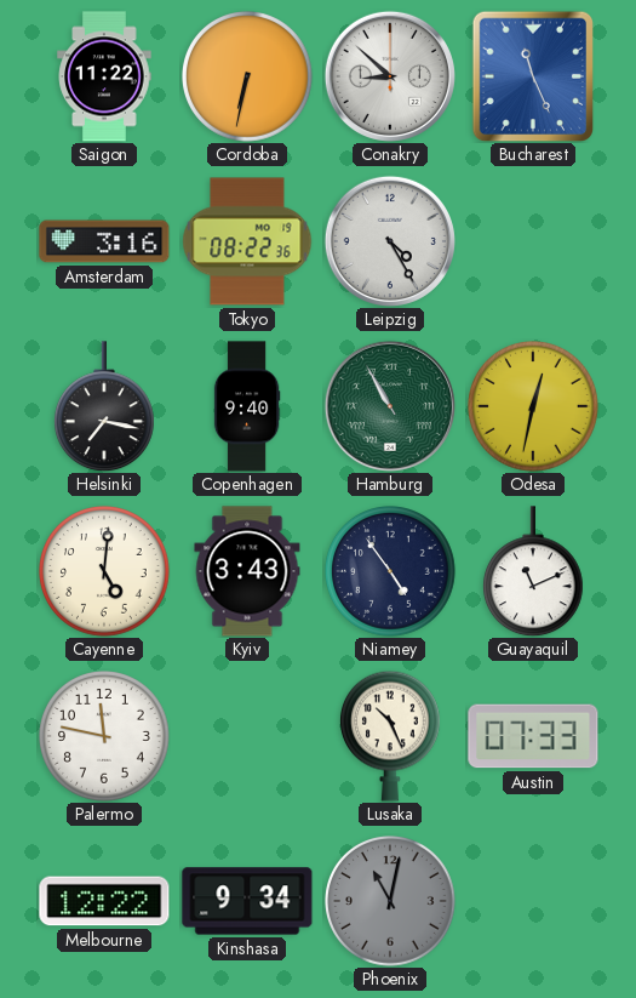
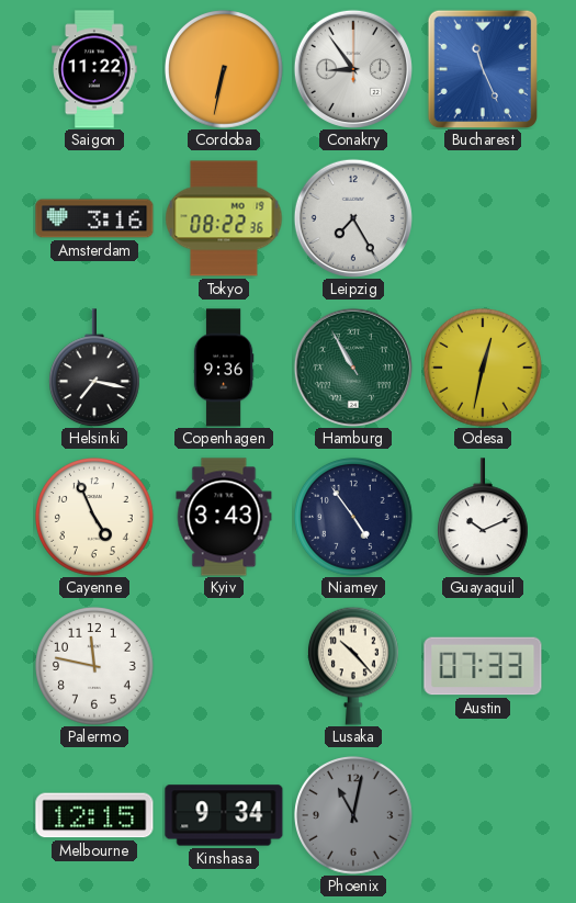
Conakry: 8:52 -> 8:54
Leipzig: 4:25 -> 7:25
Copenhagen: 9:40 -> 9:36
Cayenne: 5:01 -> 4:56
Guayaquil: 11:11 -> 10:11
Lusaka: 10:26 -> 10:23
Melbourne: 12:22 -> 12:15
